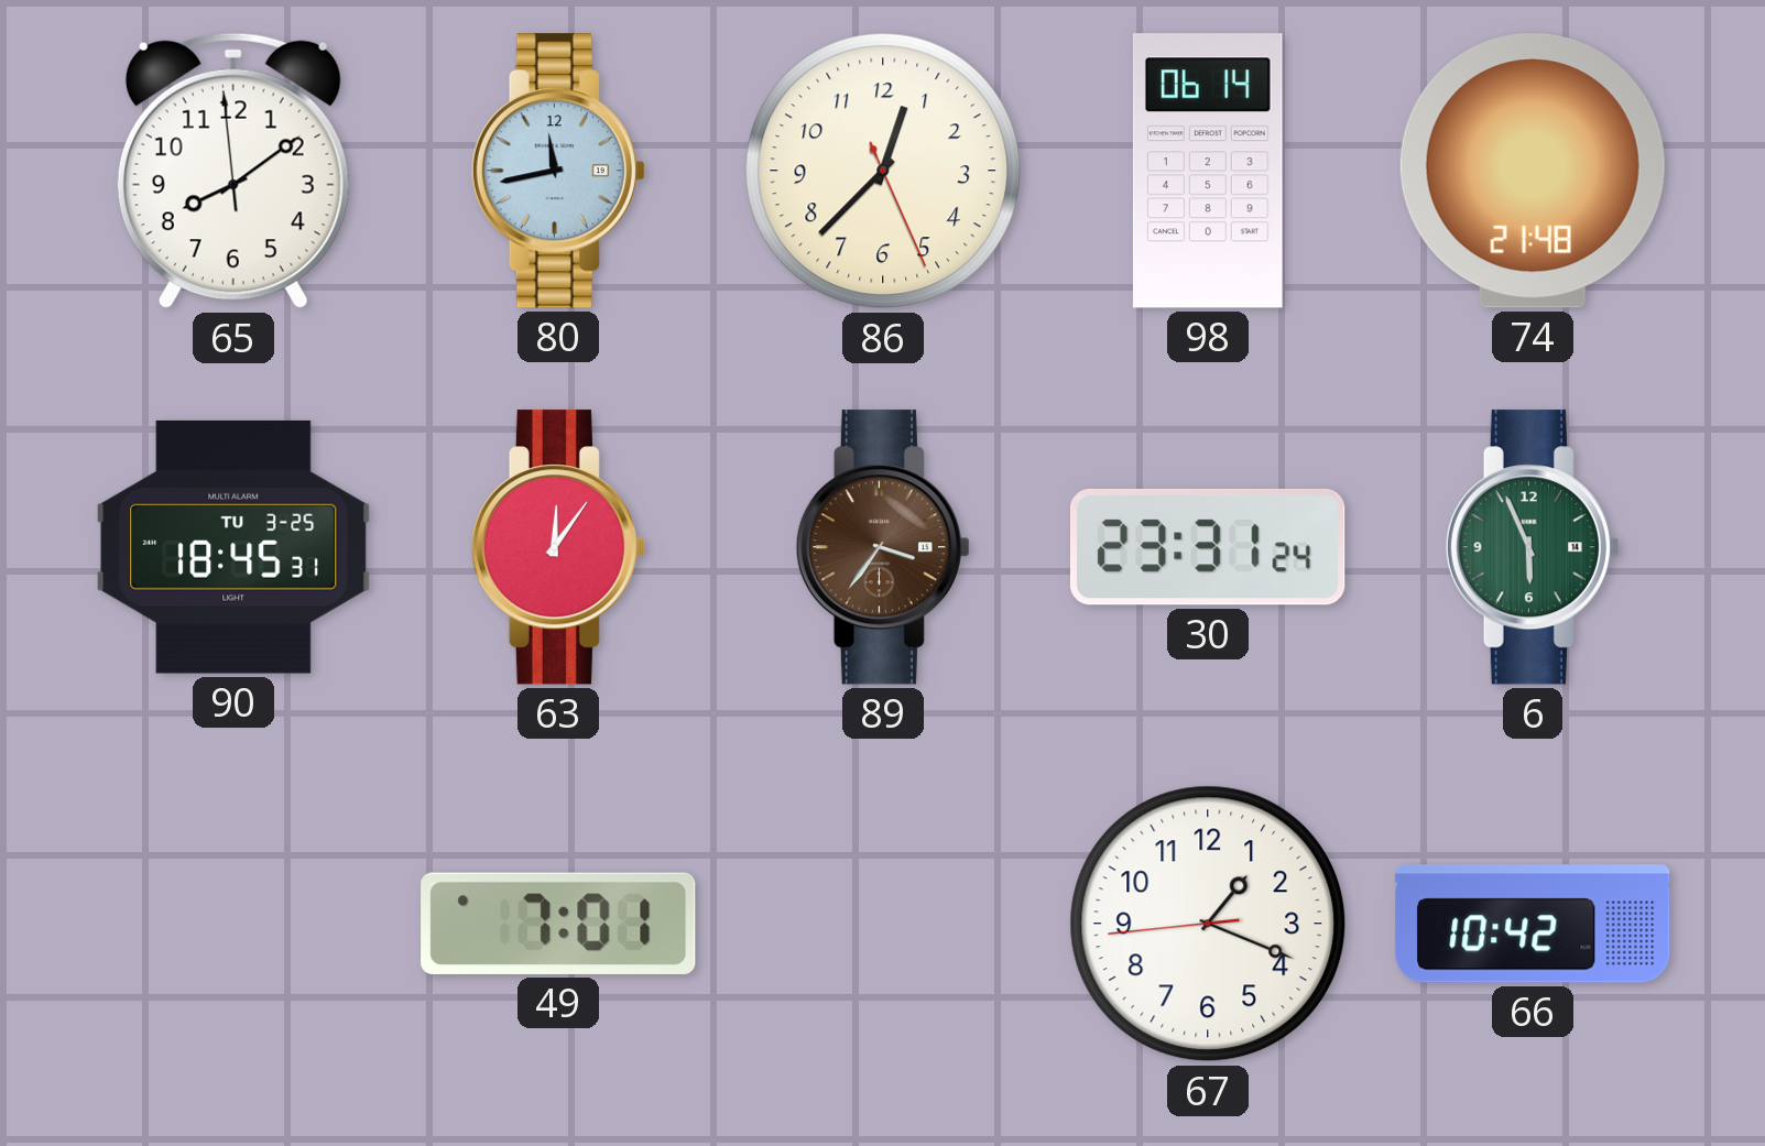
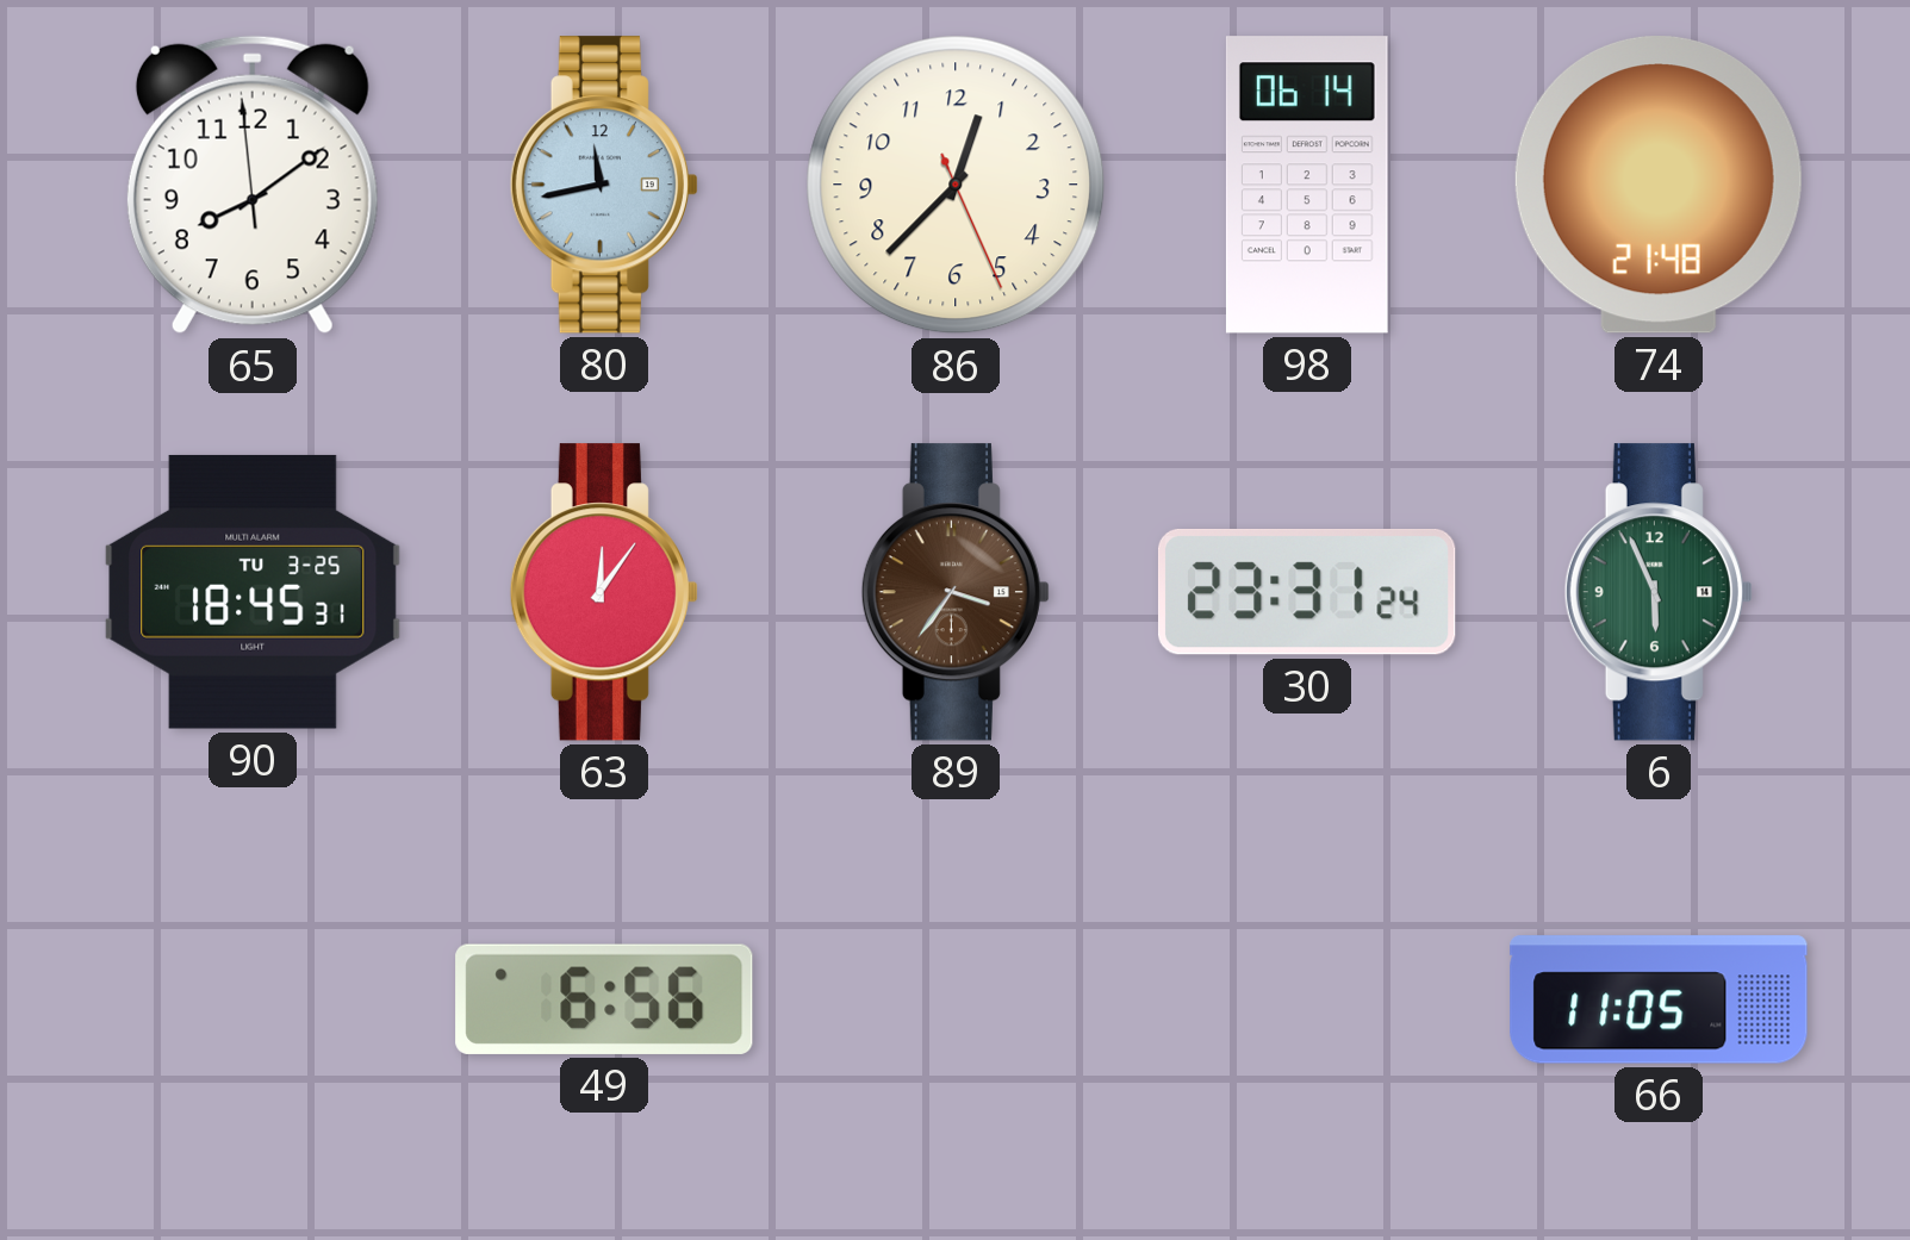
49: 7:01 -> 6:56
67: 1:18 -> none
66: 10:42 -> 11:05
